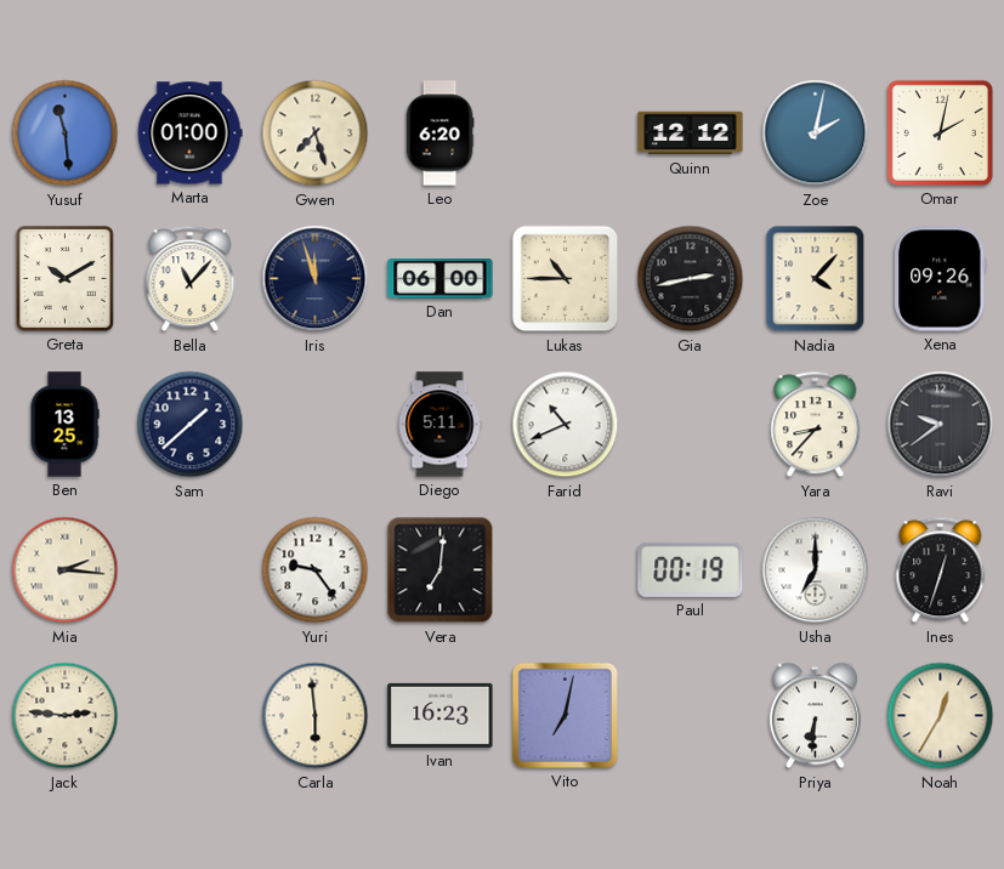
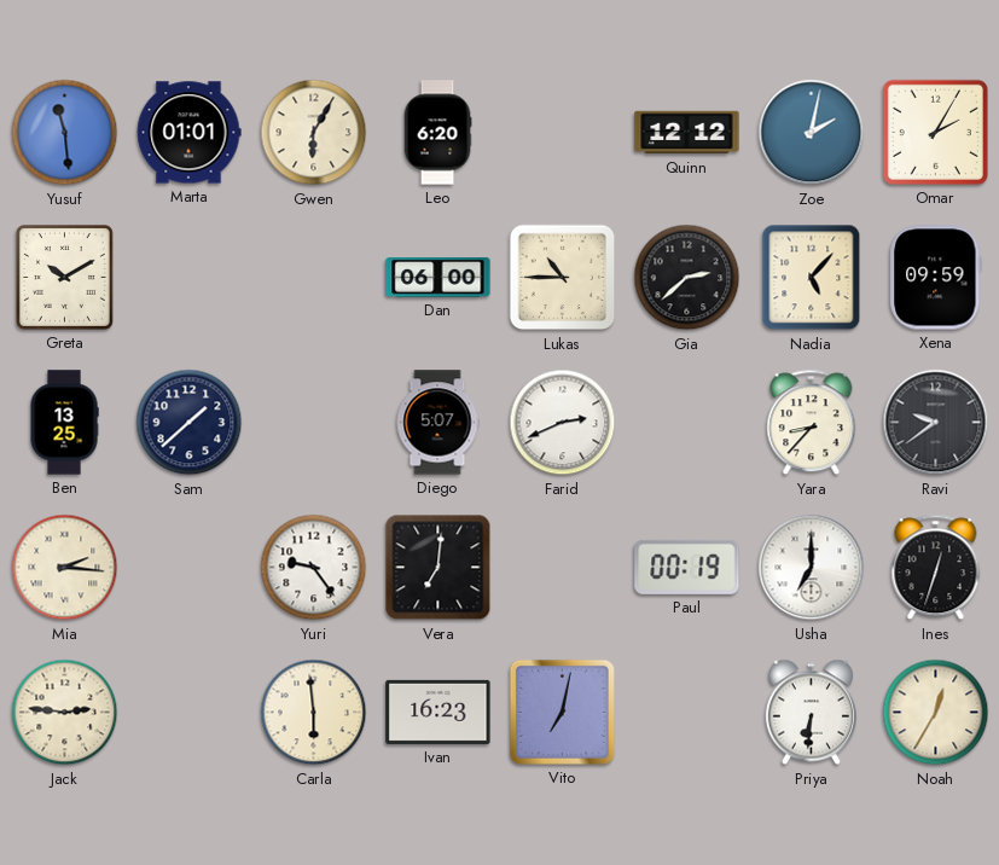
Marta: 01:00 -> 01:01
Gwen: 7:27 -> 6:05
Omar: 2:02 -> 2:05
Bella: 11:07 -> none
Iris: 11:57 -> none
Gia: 2:43 -> 2:38
Nadia: 4:07 -> 5:07
Xena: 09:26 -> 09:59
Diego: 5:11 -> 5:07
Farid: 10:41 -> 2:41
